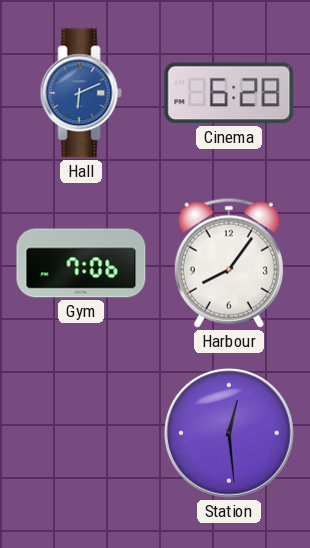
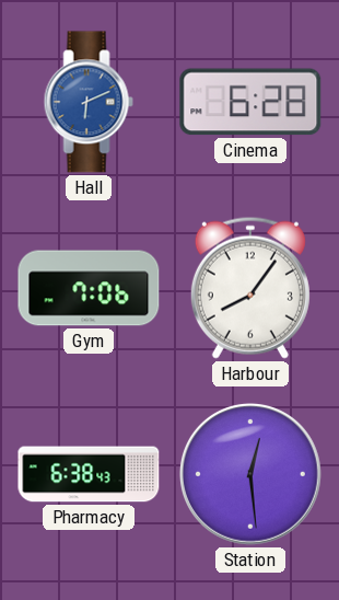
Pharmacy: none -> 6:38
